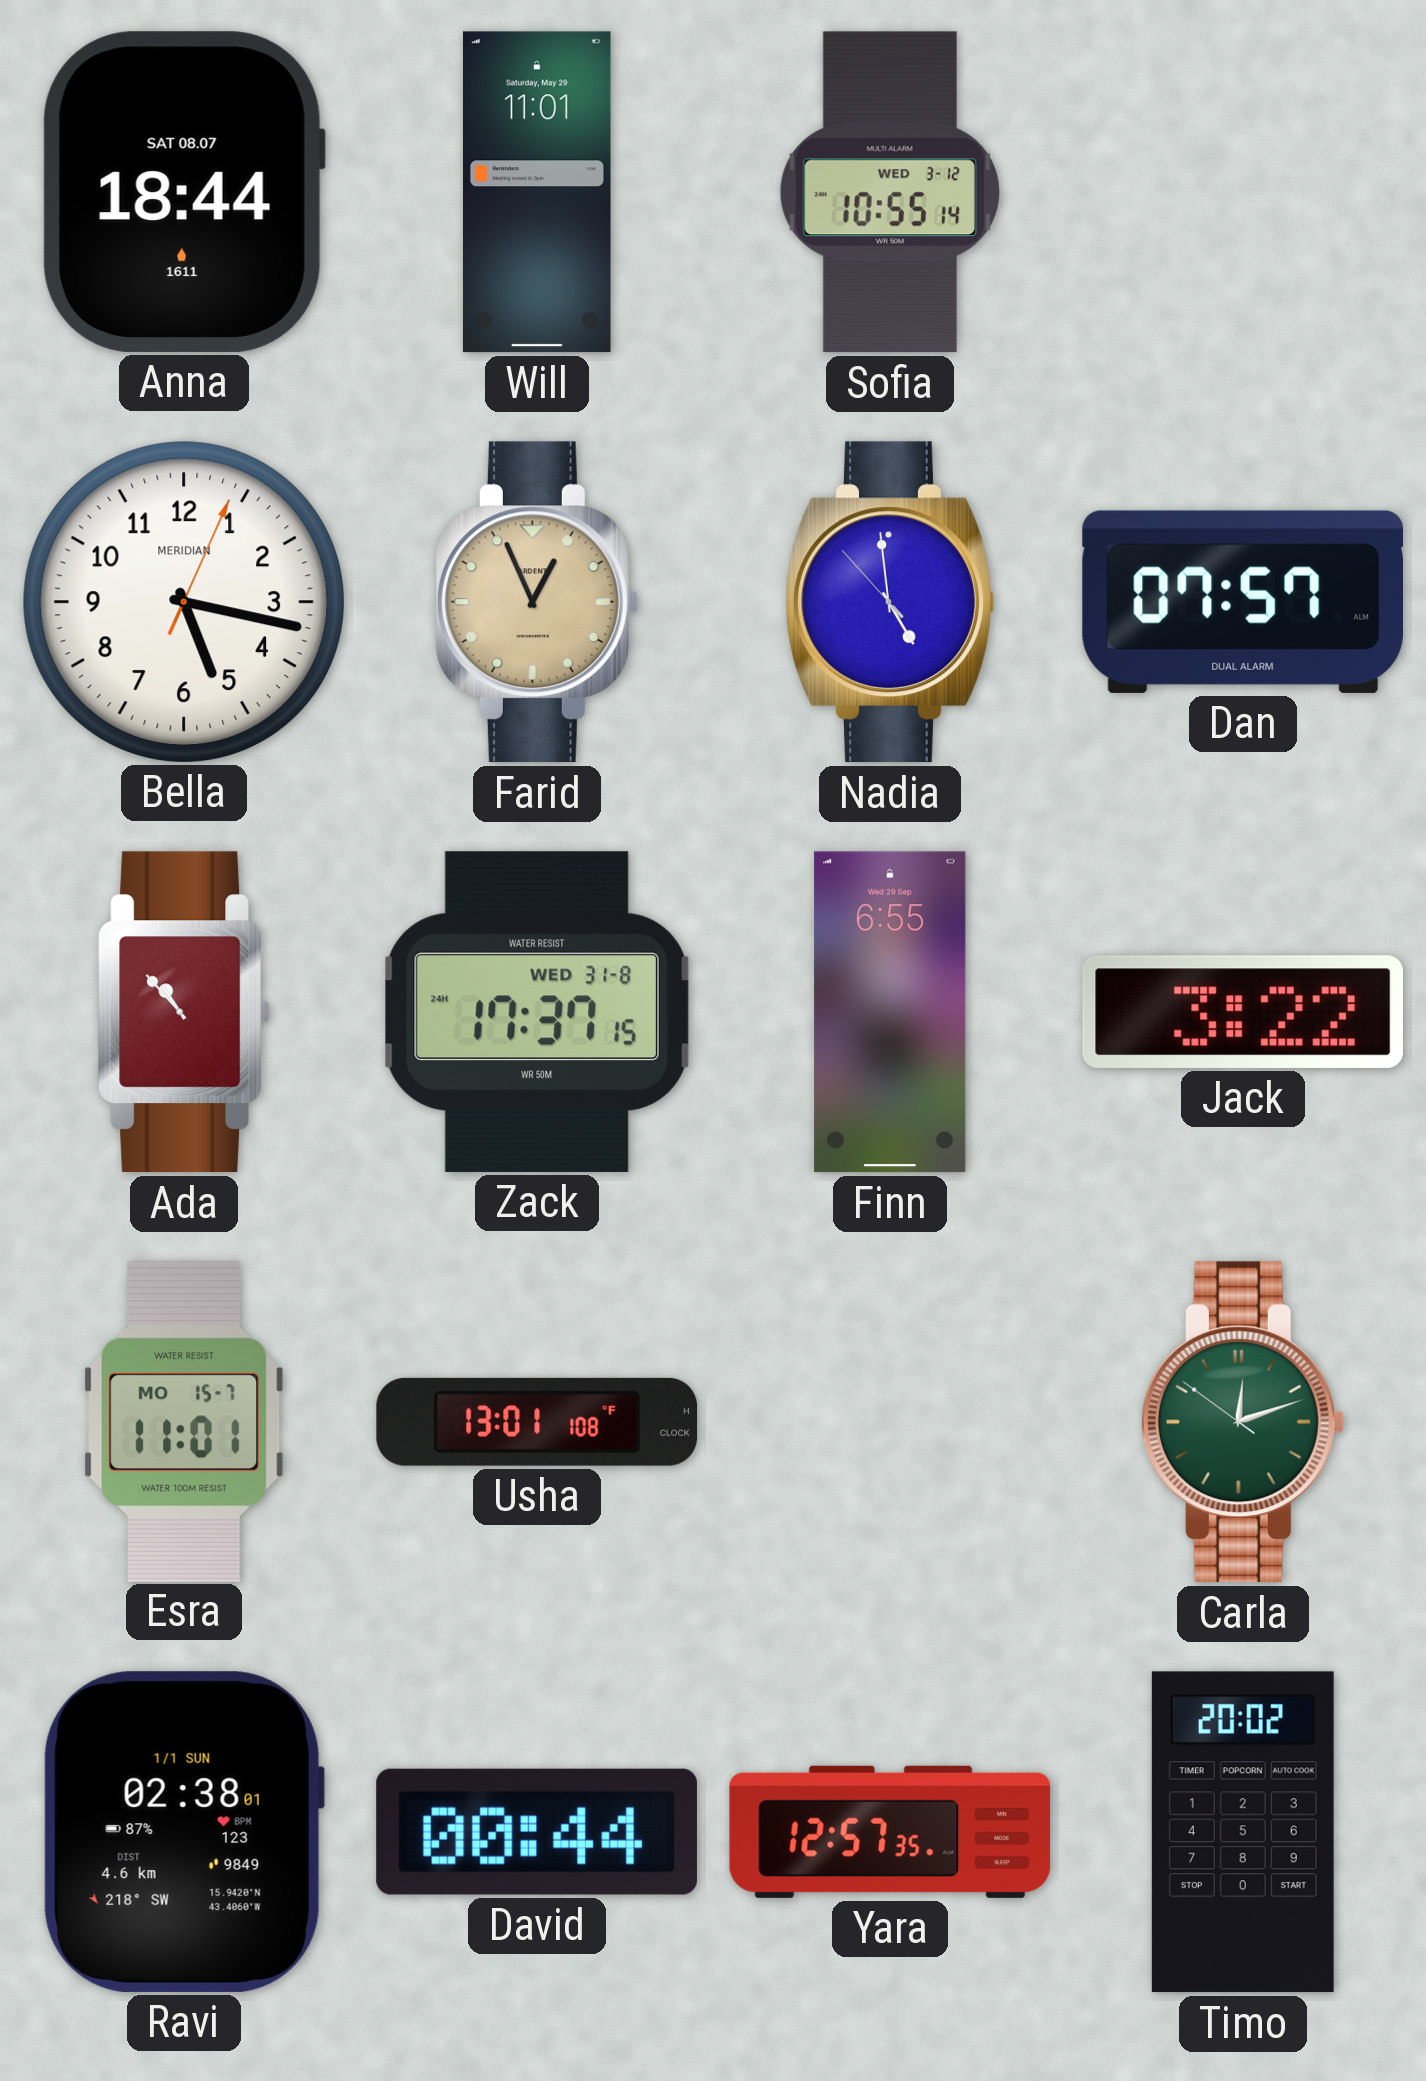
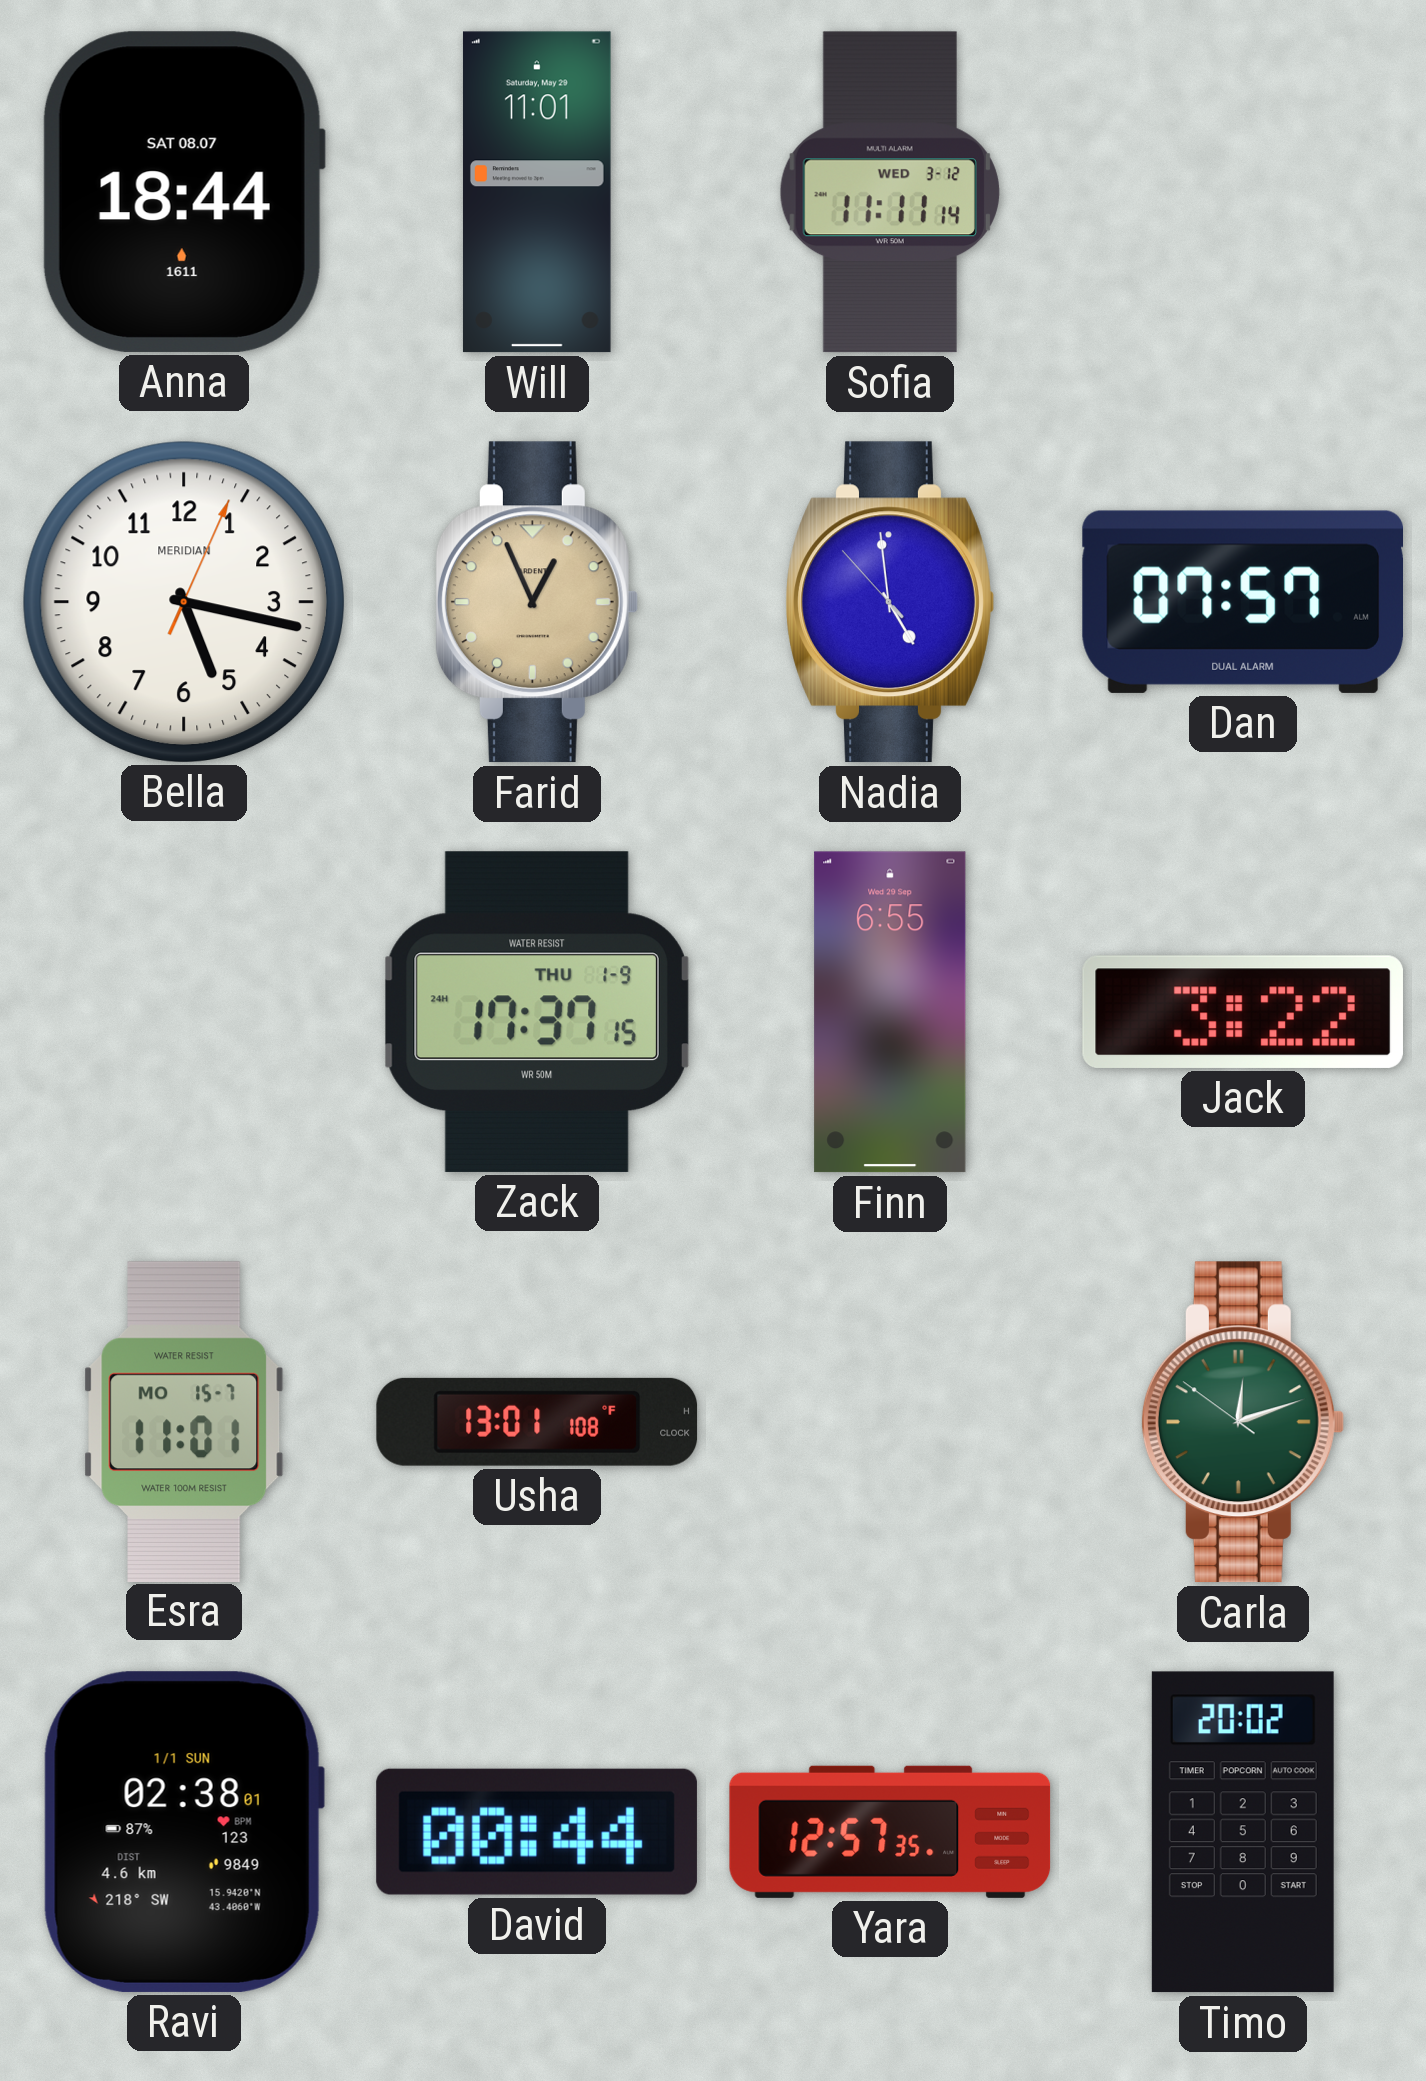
Sofia: 10:55 -> 11:11
Ada: 10:53 -> none
Zack date: WED 31-8 -> THU 1-9
